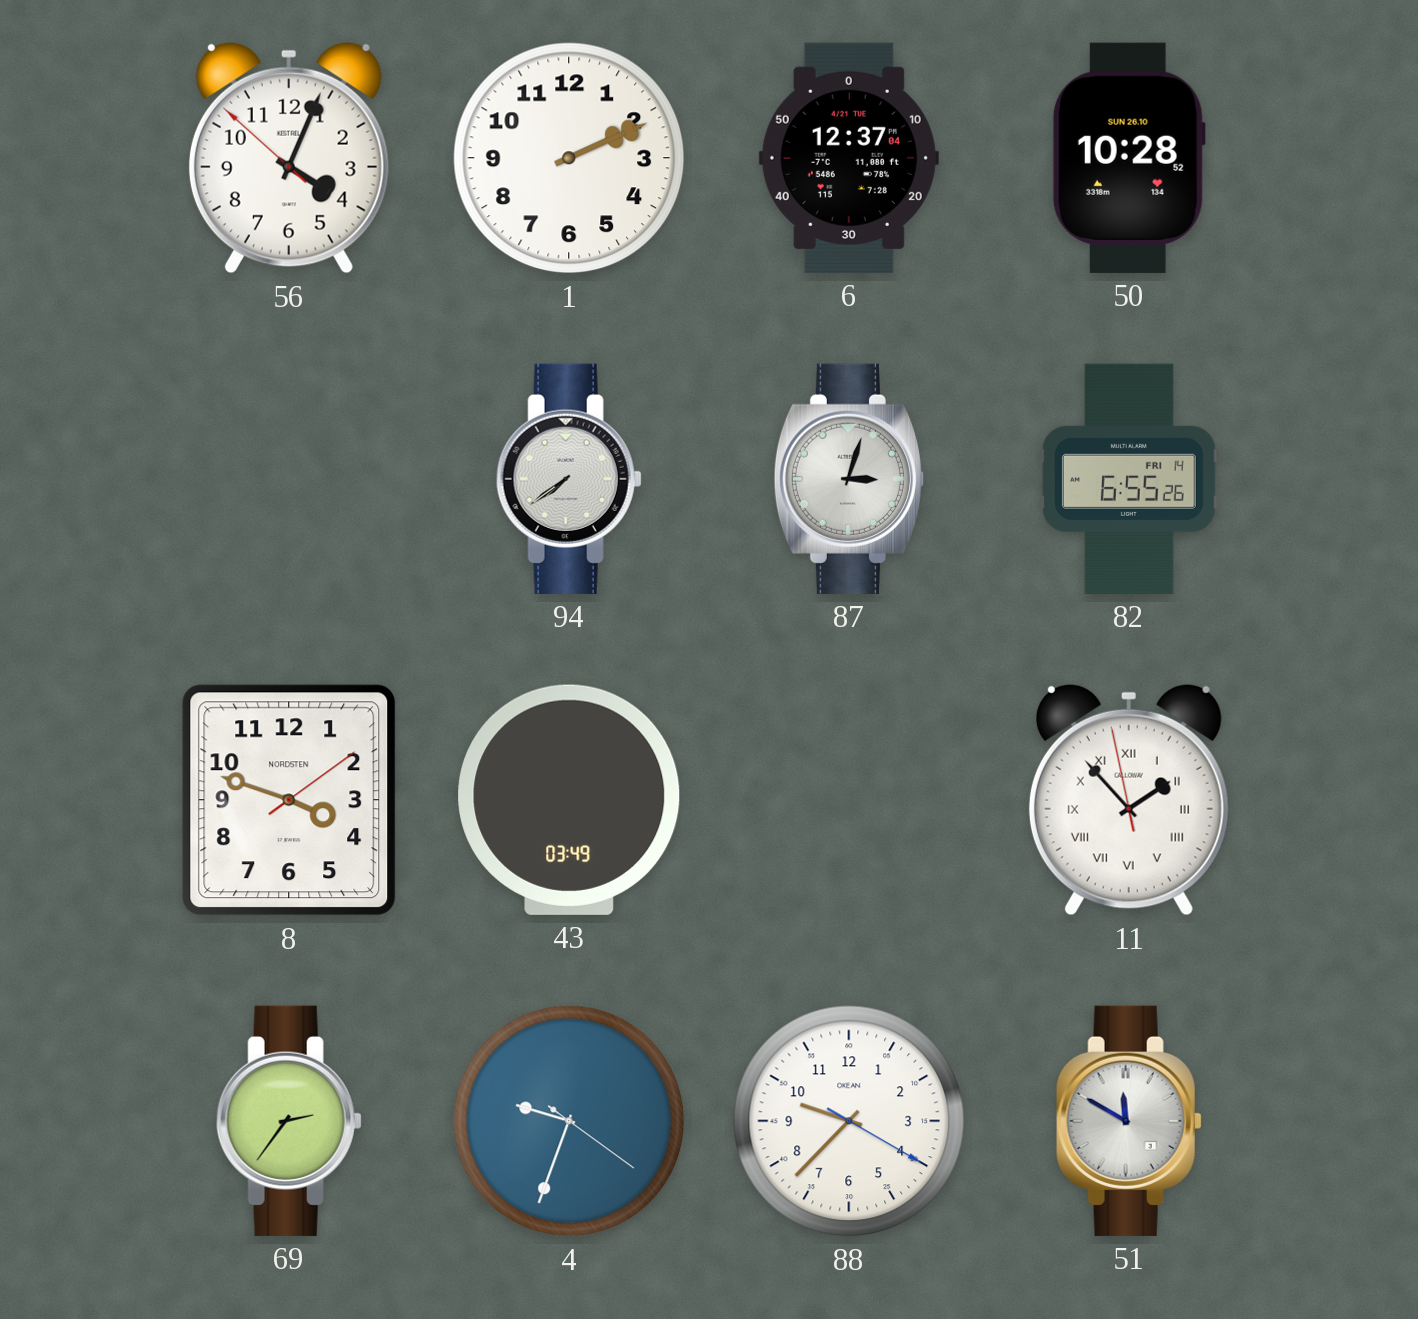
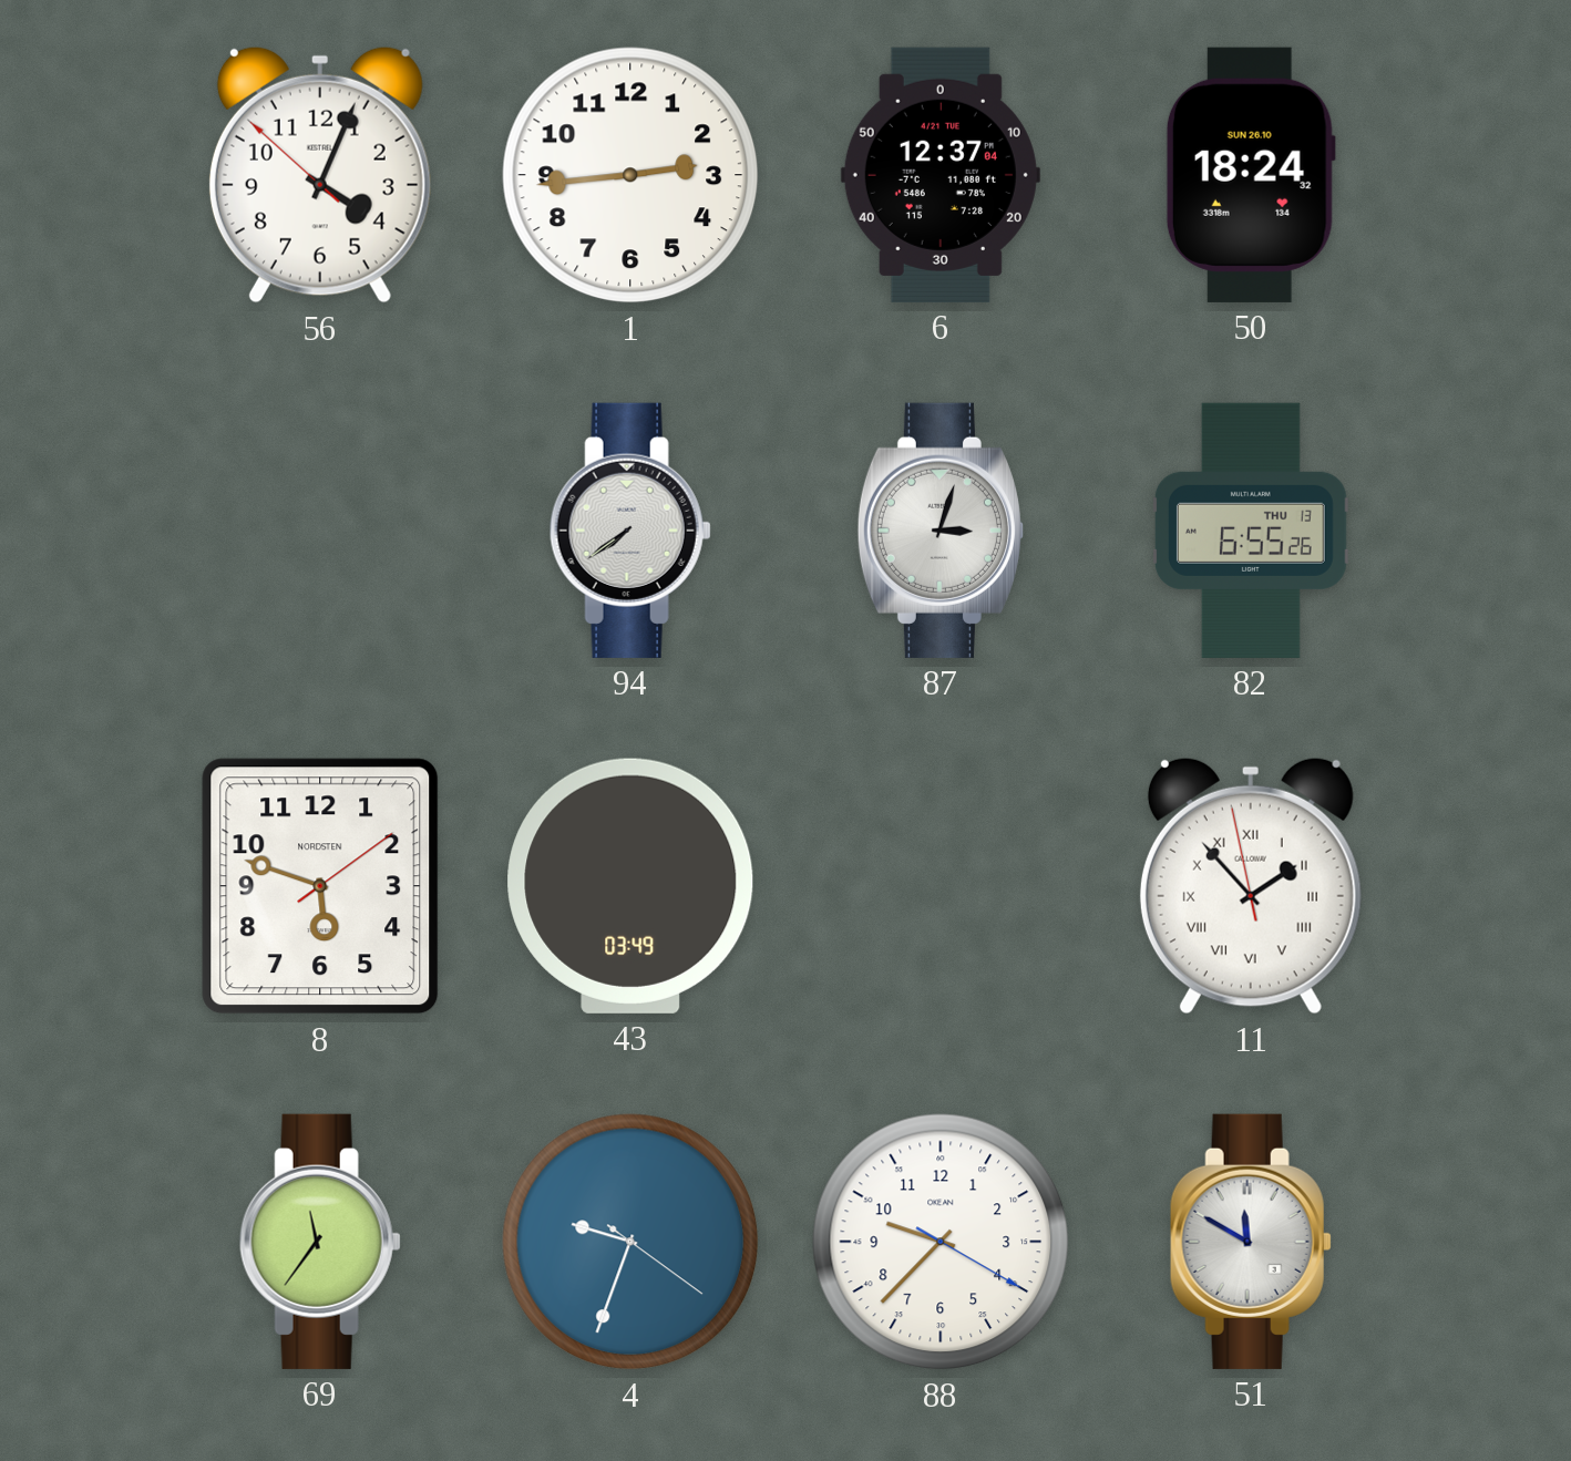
1: 2:11 -> 2:44
50: 10:28 -> 18:24
82 date: FRI 14 -> THU 13
8: 3:48 -> 5:48
69: 2:36 -> 11:36
